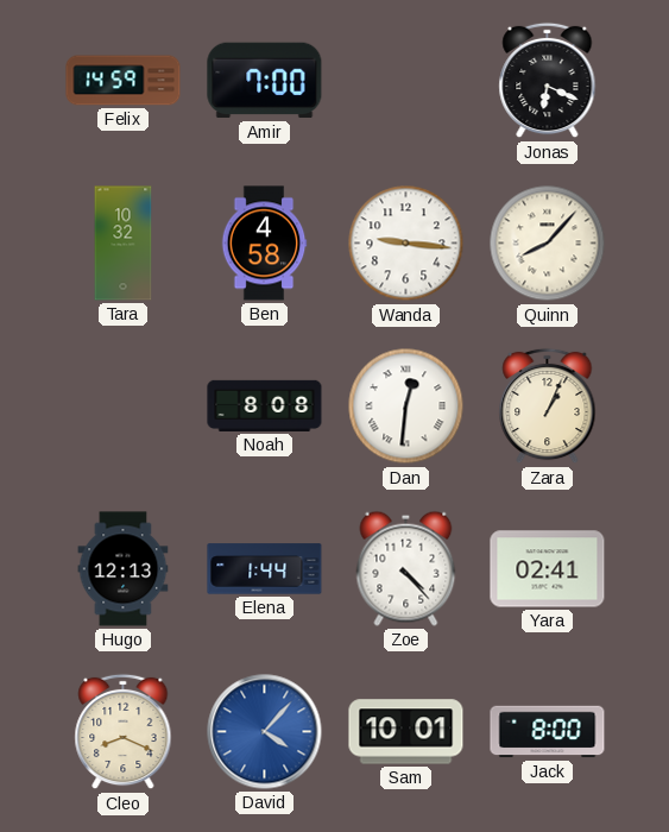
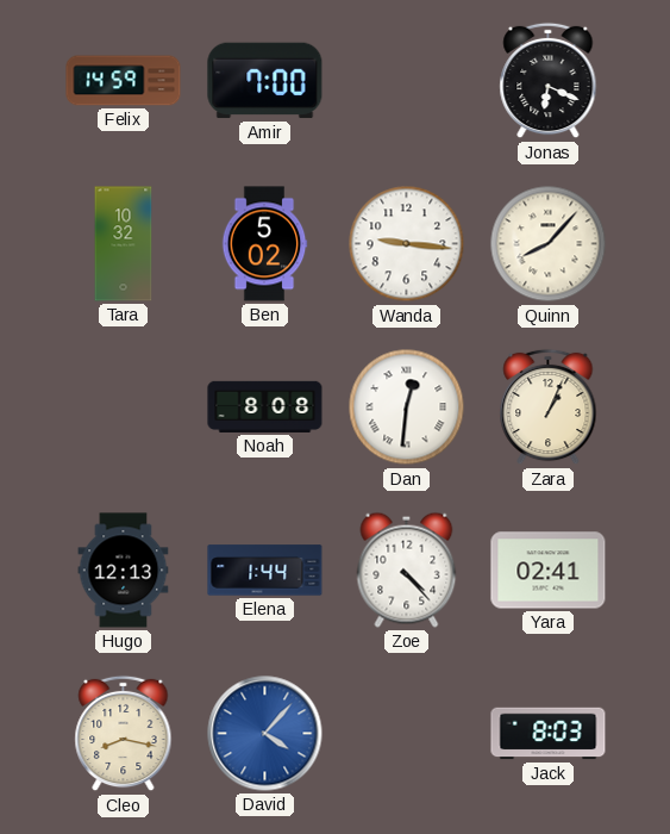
Ben: 4:58 -> 5:02
Cleo: 8:19 -> 8:17
Sam: 10:01 -> none
Jack: 8:00 -> 8:03
